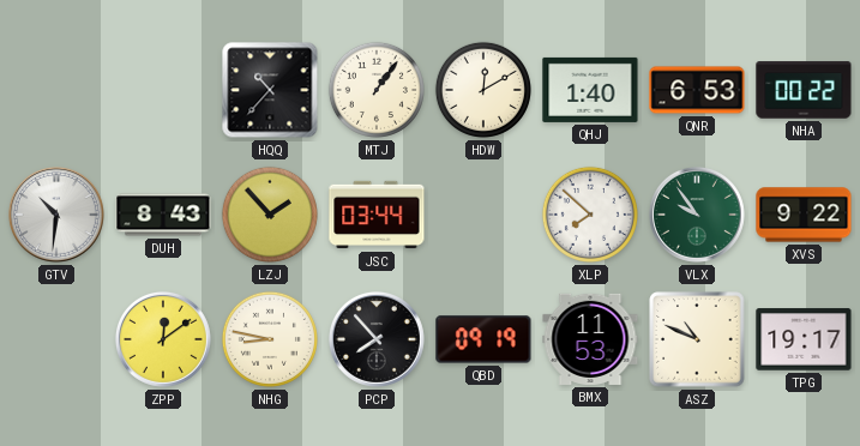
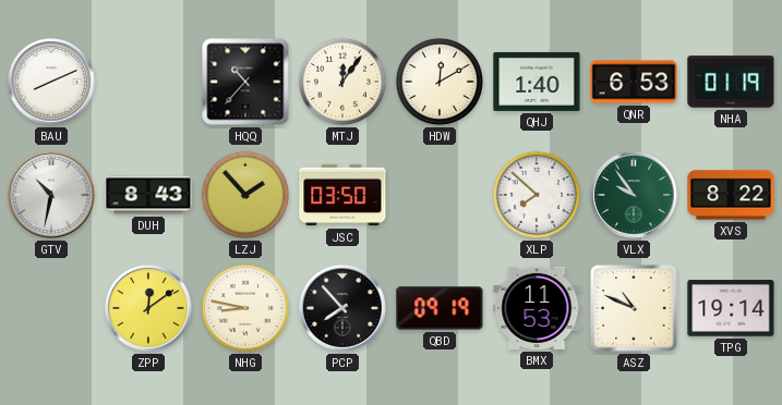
BAU: none -> 8:11
MTJ: 1:06 -> 12:06
NHA: 00:22 -> 01:19
GTV: 10:31 -> 10:32
JSC: 03:44 -> 03:50
XVS: 9:22 -> 8:22
TPG: 19:17 -> 19:14
